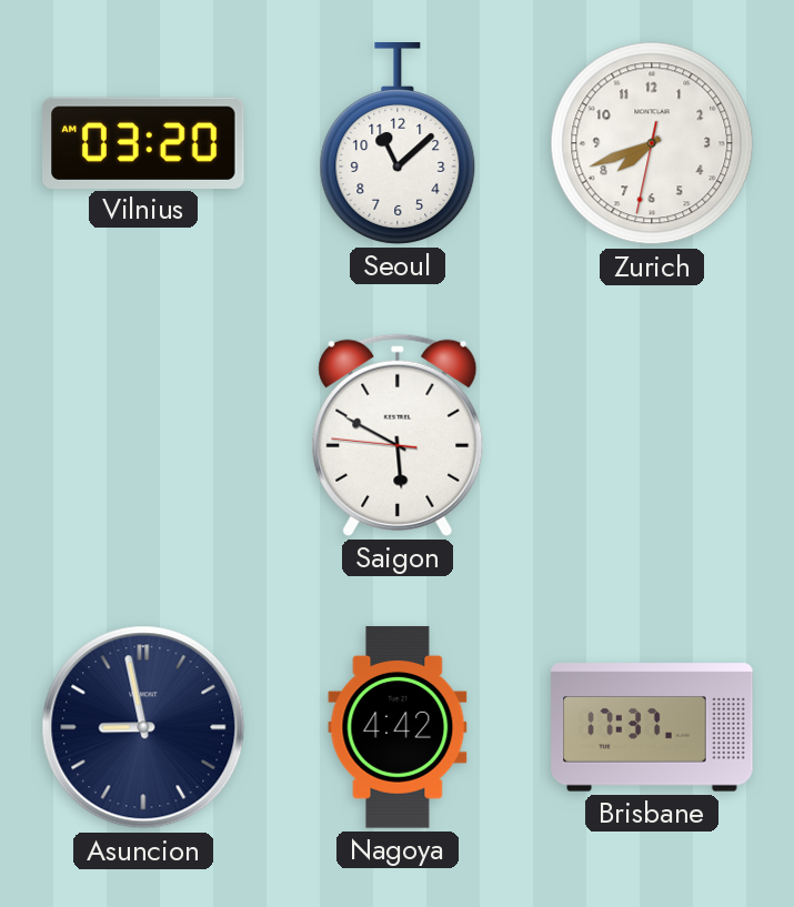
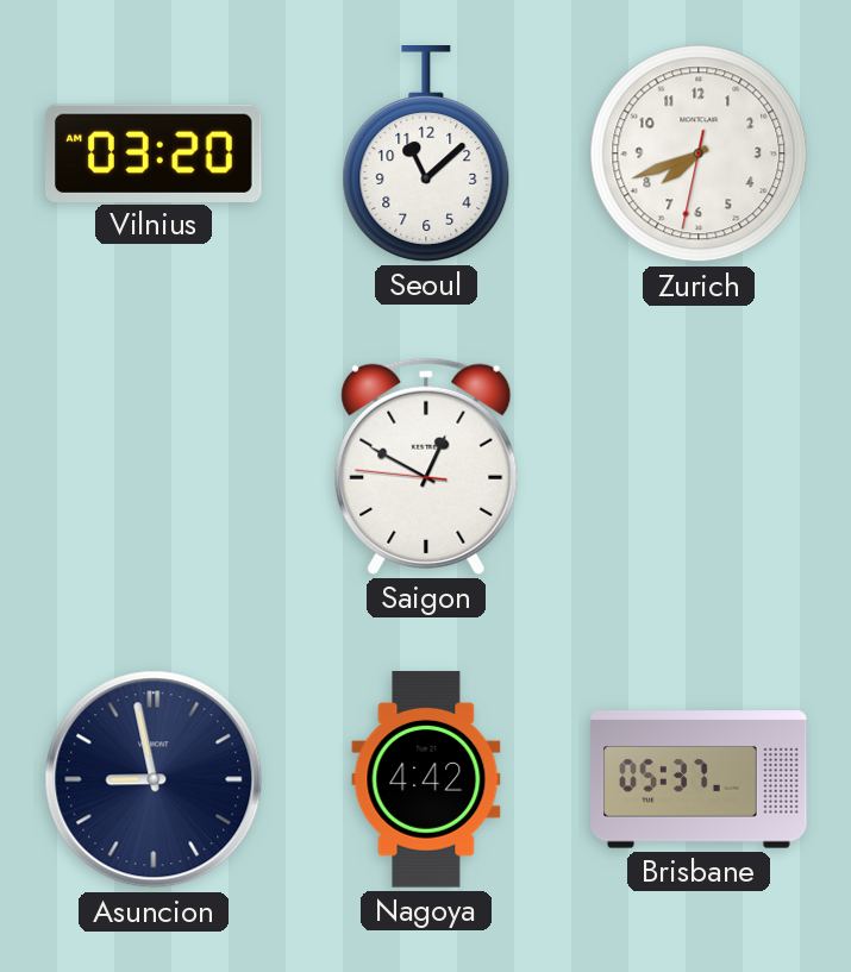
Saigon: 5:49 -> 12:49
Brisbane: 17:37 -> 05:37
